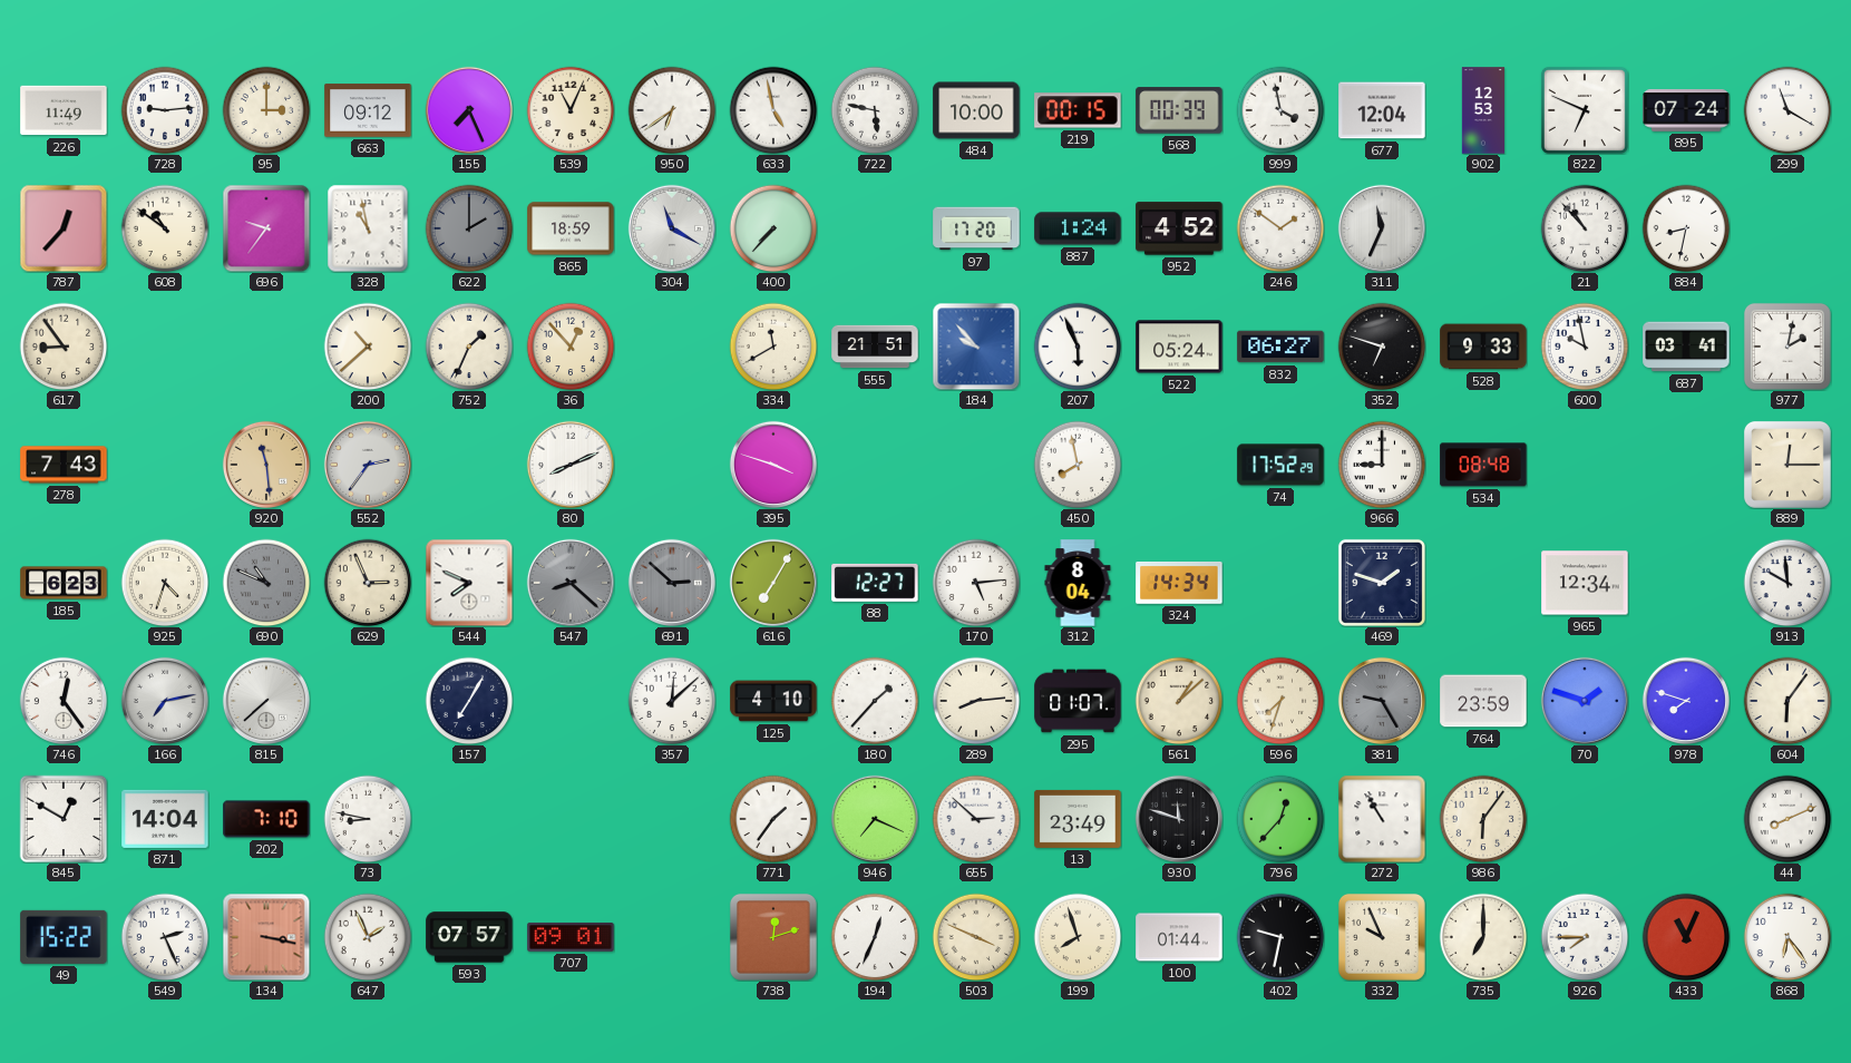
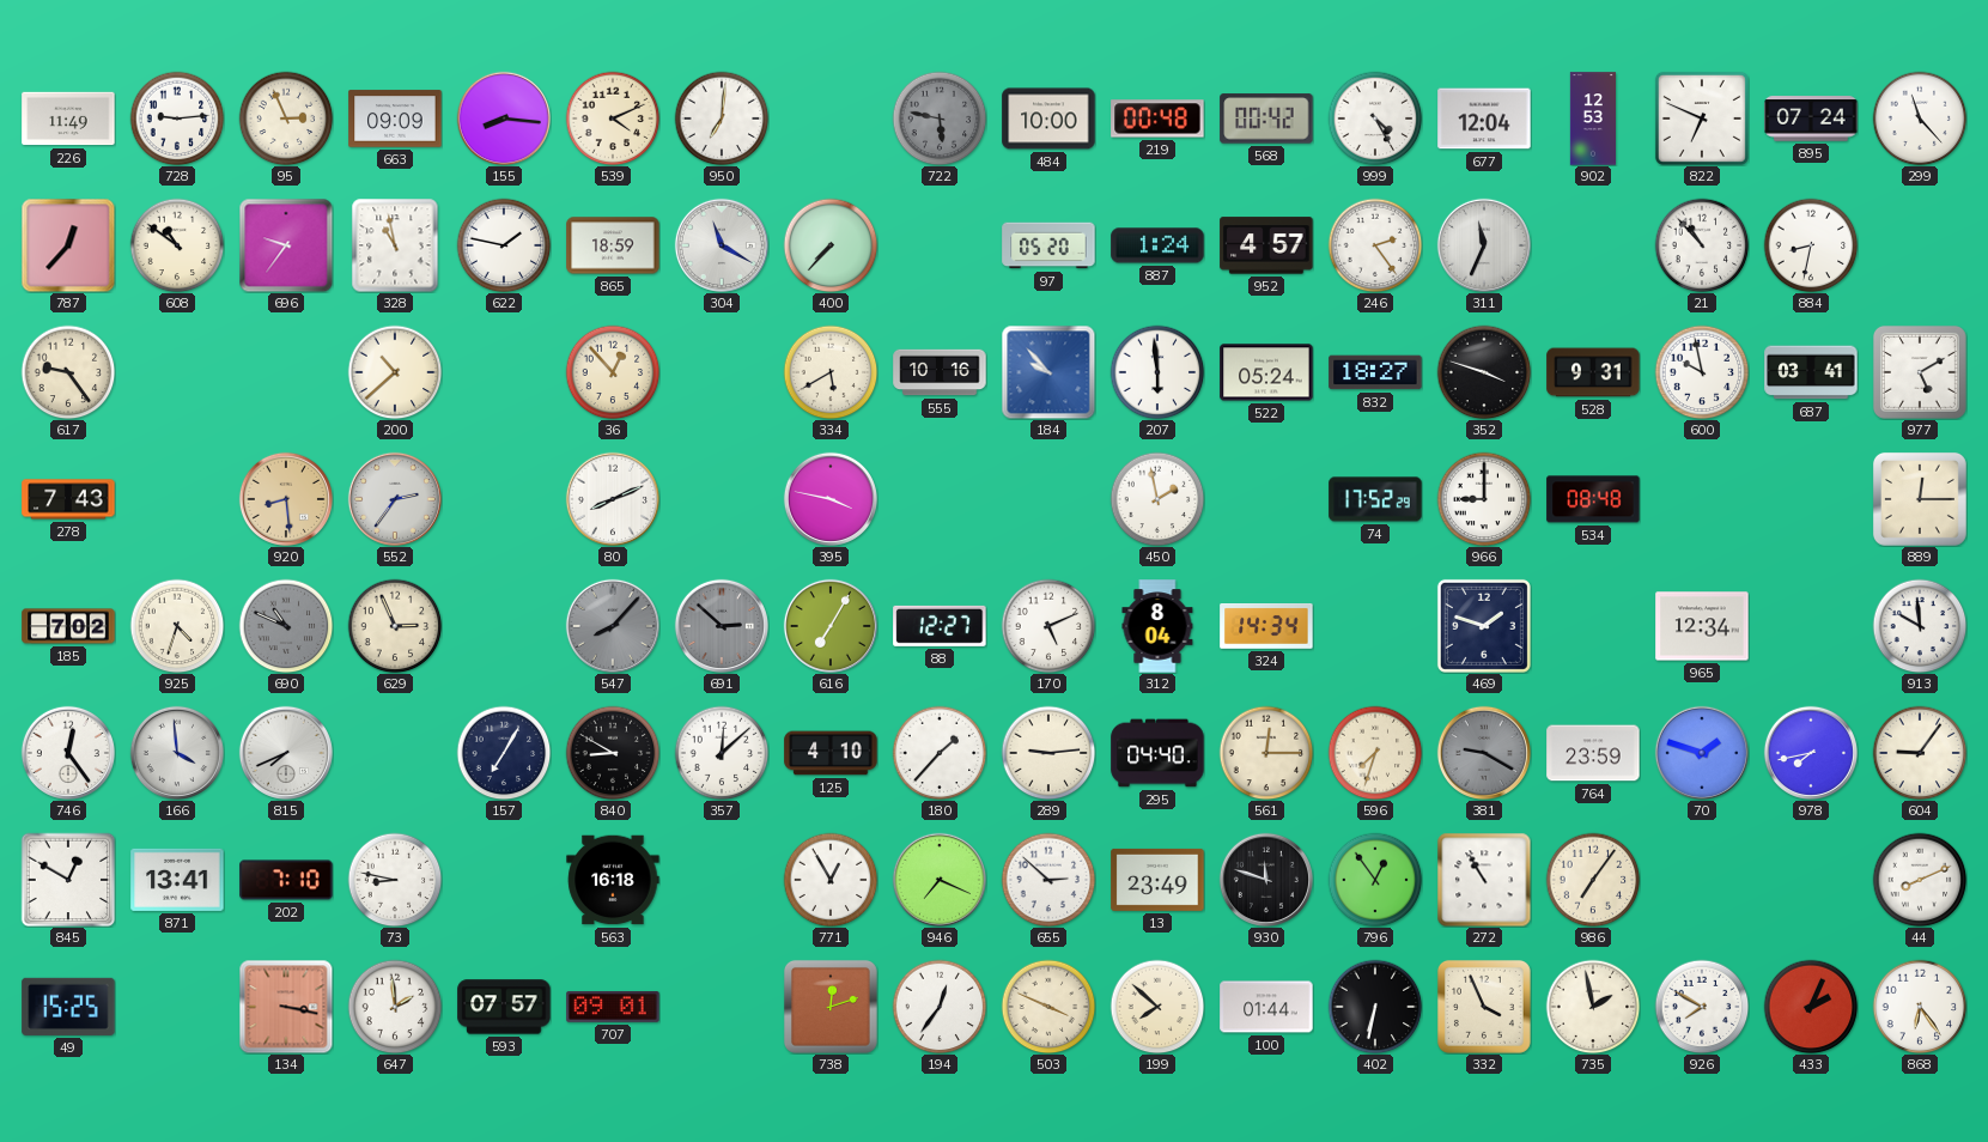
95: 3:00 -> 2:56
663: 09:12 -> 09:09
155: 7:26 -> 8:16
539: 11:04 -> 4:11
950: 6:39 -> 7:01
633: 4:58 -> none
722 dial: white -> grey
219: 00:15 -> 00:48
568: 00:39 -> 00:42
999: 3:58 -> 4:25
299: 11:20 -> 11:23
622: 2:00 -> 1:47
622 dial: grey -> white
97: 17:20 -> 05:20
952: 4:52 -> 4:57
246: 1:51 -> 2:24
617: 8:54 -> 9:24
752: 1:34 -> none
334: 11:40 -> 5:40
555: 21:51 -> 10:16
207: 5:56 -> 5:59
832: 06:27 -> 18:27
352: 6:48 -> 3:48
528: 9:33 -> 9:31
977: 2:02 -> 5:10
920: 11:29 -> 8:29
395: 3:48 -> 3:47
450: 7:58 -> 1:58
185: 6:23 -> 7:02
544: 7:49 -> none
547: 8:22 -> 8:07
170: 5:14 -> 5:11
166: 7:13 -> 3:59
815: 7:38 -> 7:41
840: none -> 8:50
289: 8:14 -> 9:14
295: 01:07 -> 04:40
561: 1:08 -> 12:15
381: 9:25 -> 9:20
978: 7:48 -> 7:43
604: 6:06 -> 9:06
871: 14:04 -> 13:41
563: none -> 16:18
771: 1:36 -> 12:55
796: 12:37 -> 12:54
986: 6:06 -> 7:06
49: 15:22 -> 15:25
549: 2:26 -> none
647: 1:56 -> 1:59
194: 12:34 -> 12:36
199: 7:57 -> 7:52
402: 9:32 -> 6:32
332: 9:56 -> 3:56
735: 7:00 -> 1:58
926: 7:45 -> 7:50
433: 11:04 -> 2:04
